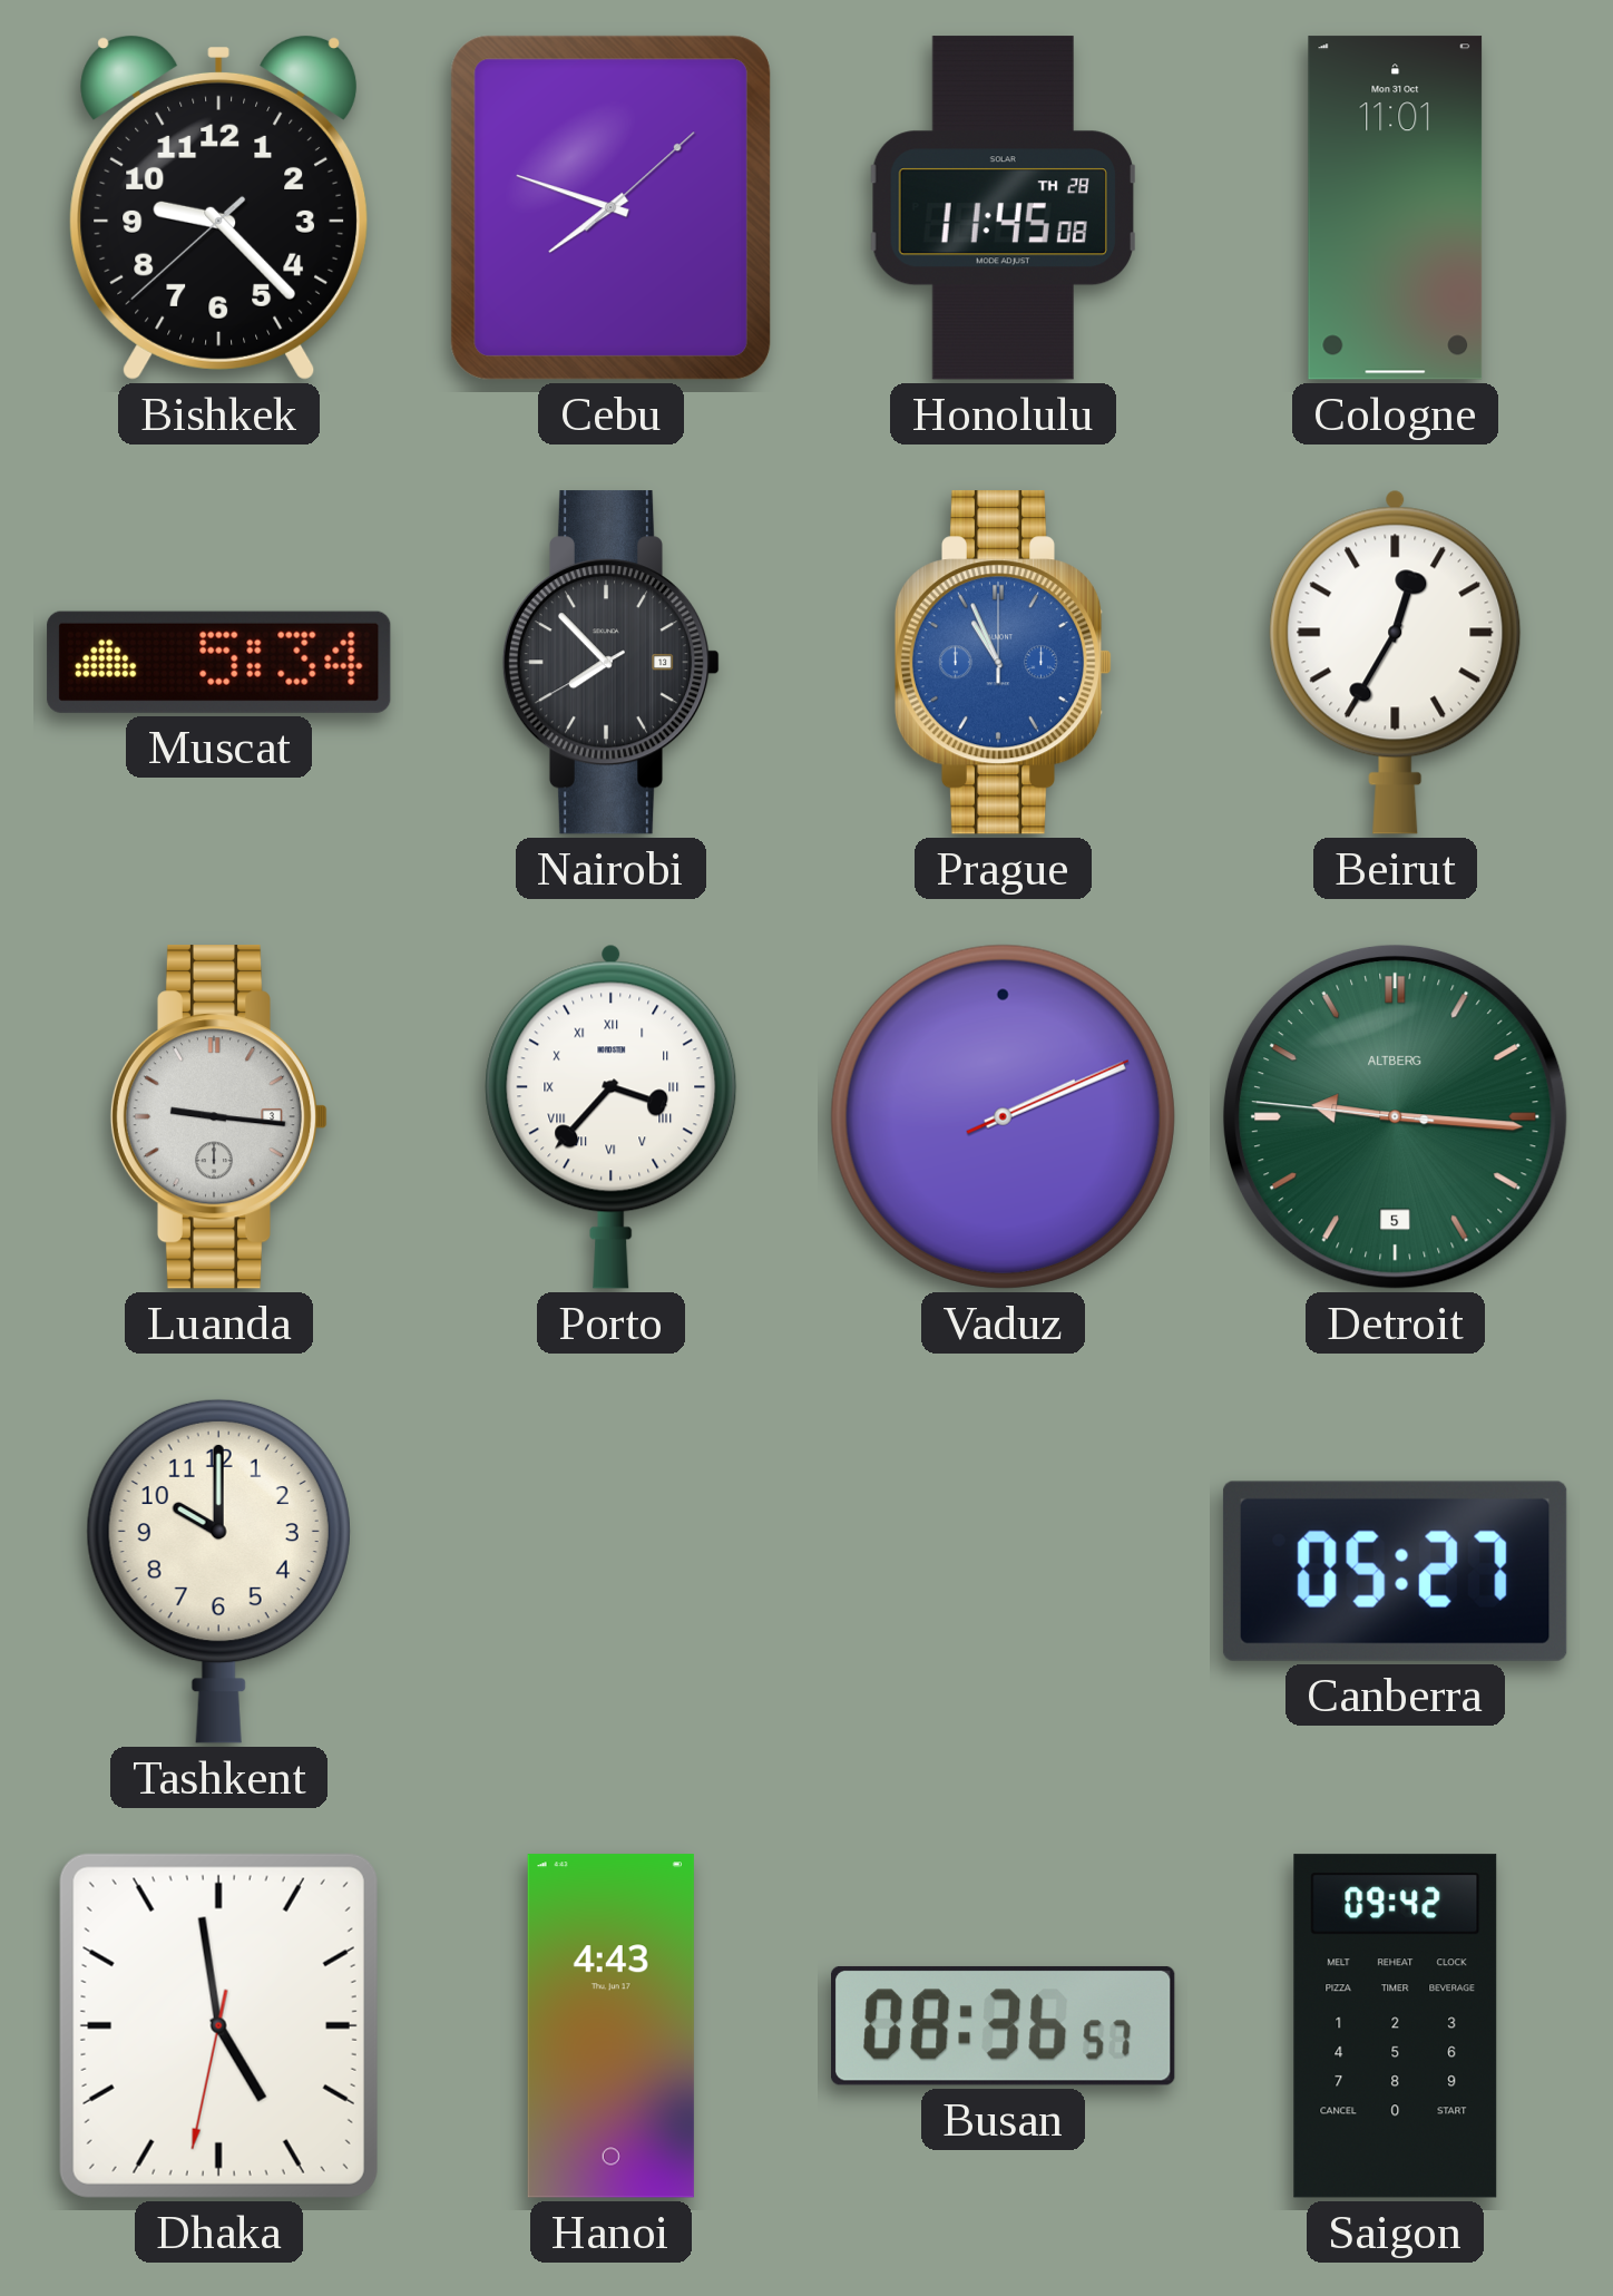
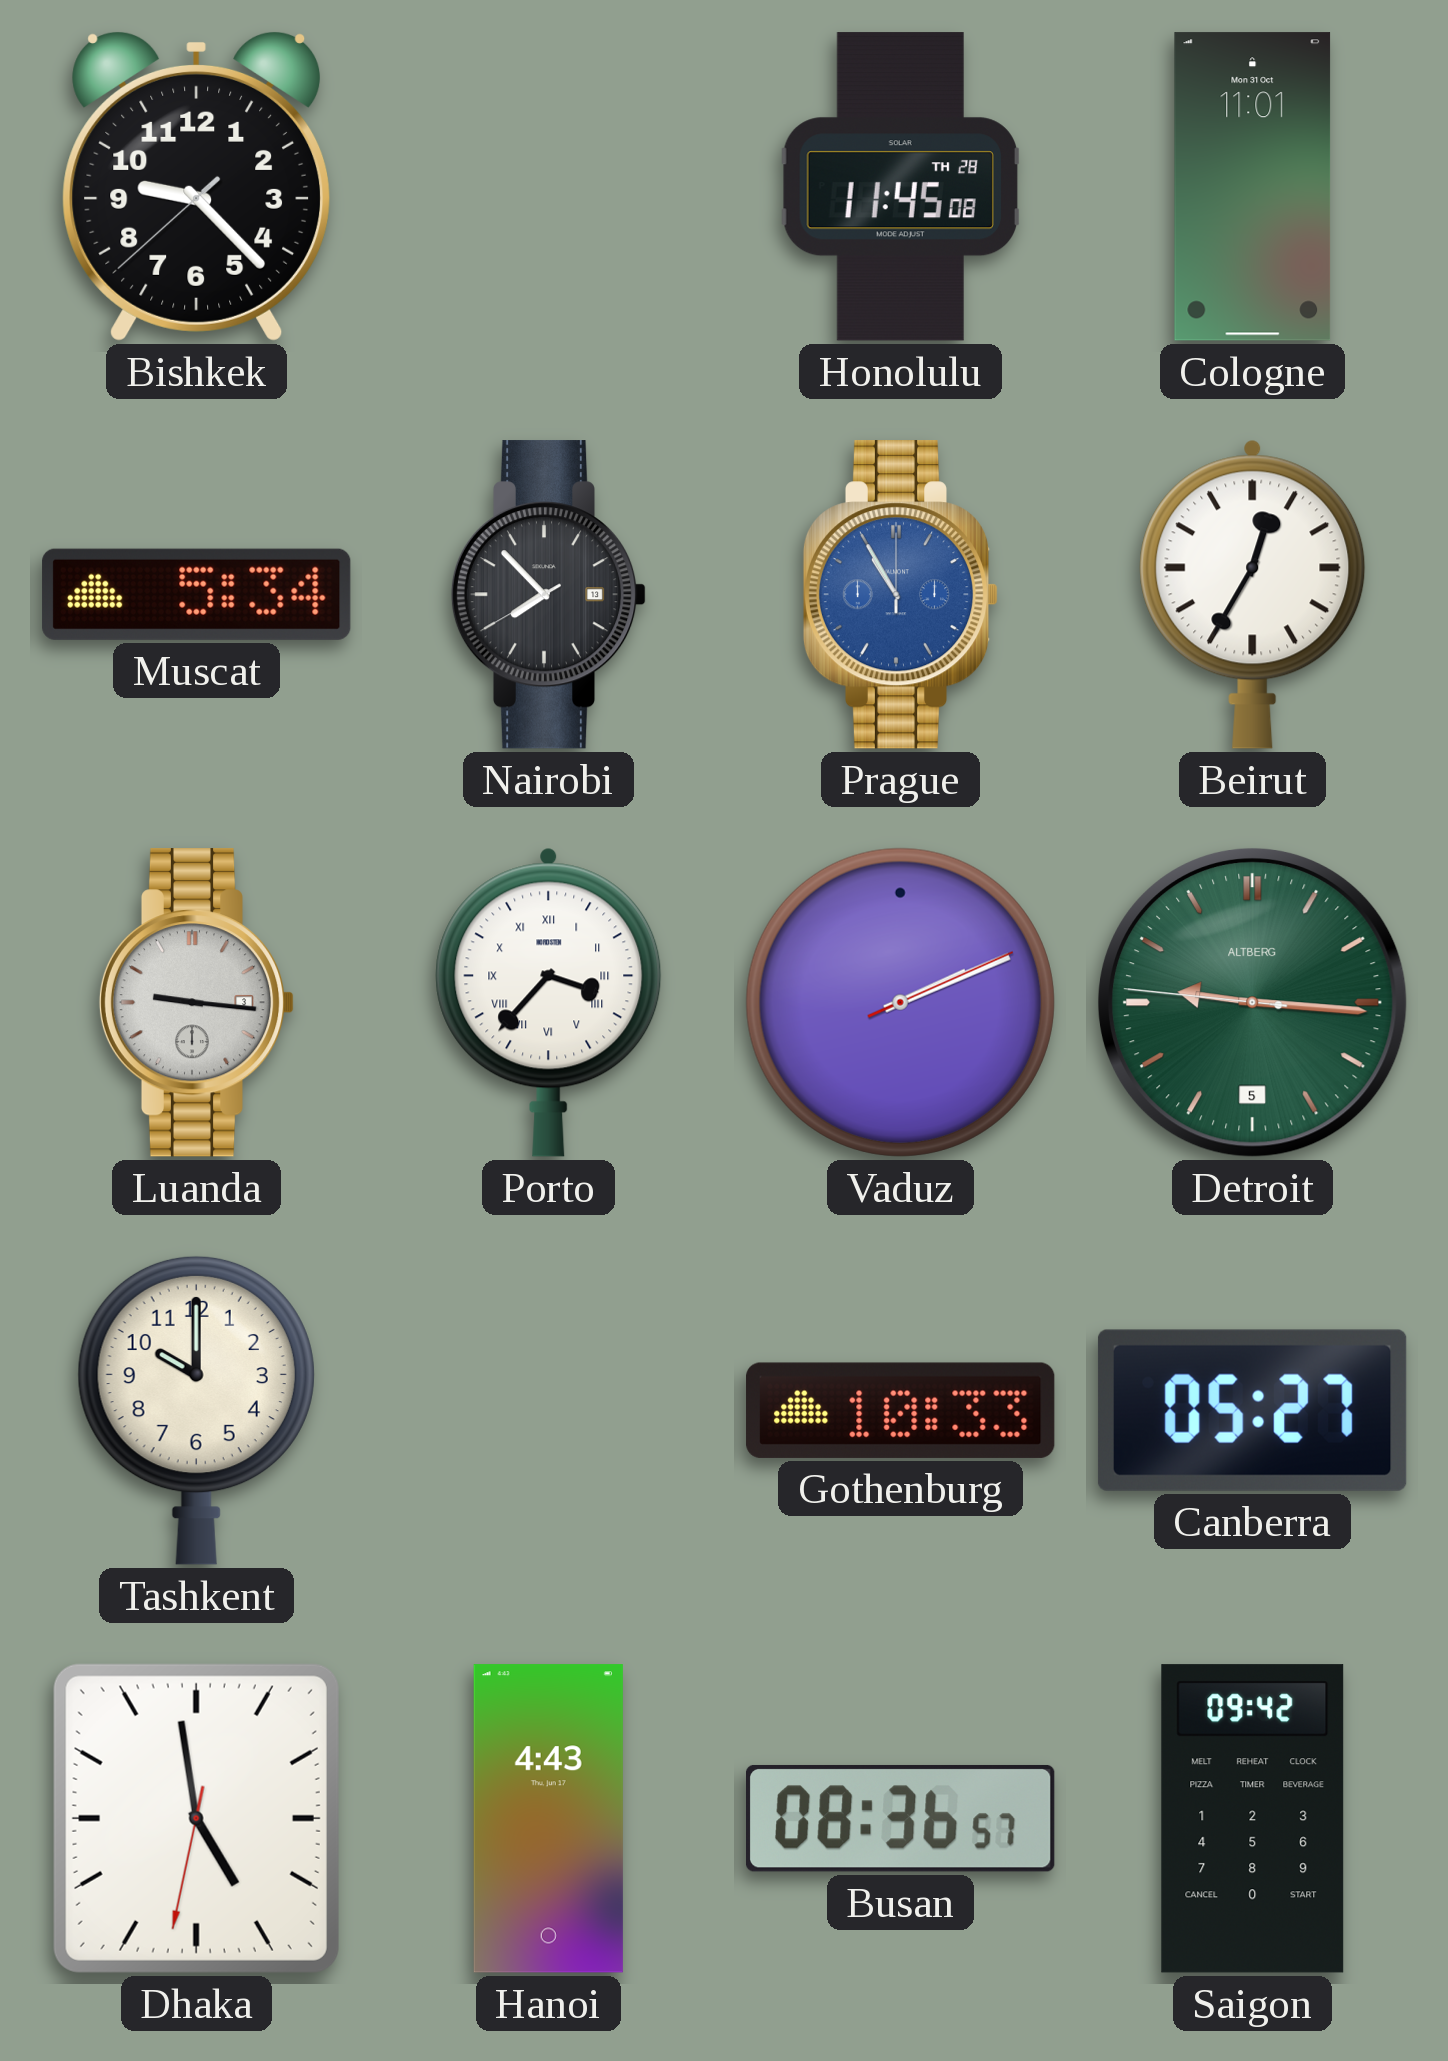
Cebu: 7:48 -> none
Prague: 10:56 -> 10:55
Gothenburg: none -> 10:33
